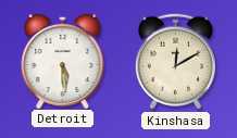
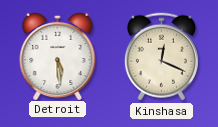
Kinshasa: 12:10 -> 12:19
